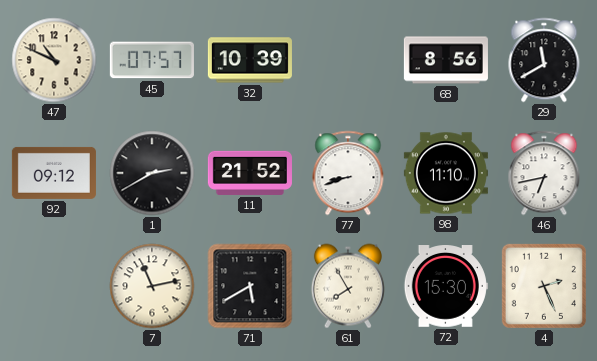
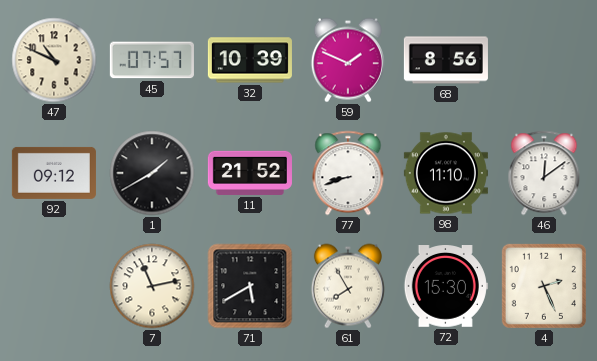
59: none -> 1:49
29: 11:40 -> none
1: 2:40 -> 1:40
46: 6:43 -> 12:09
